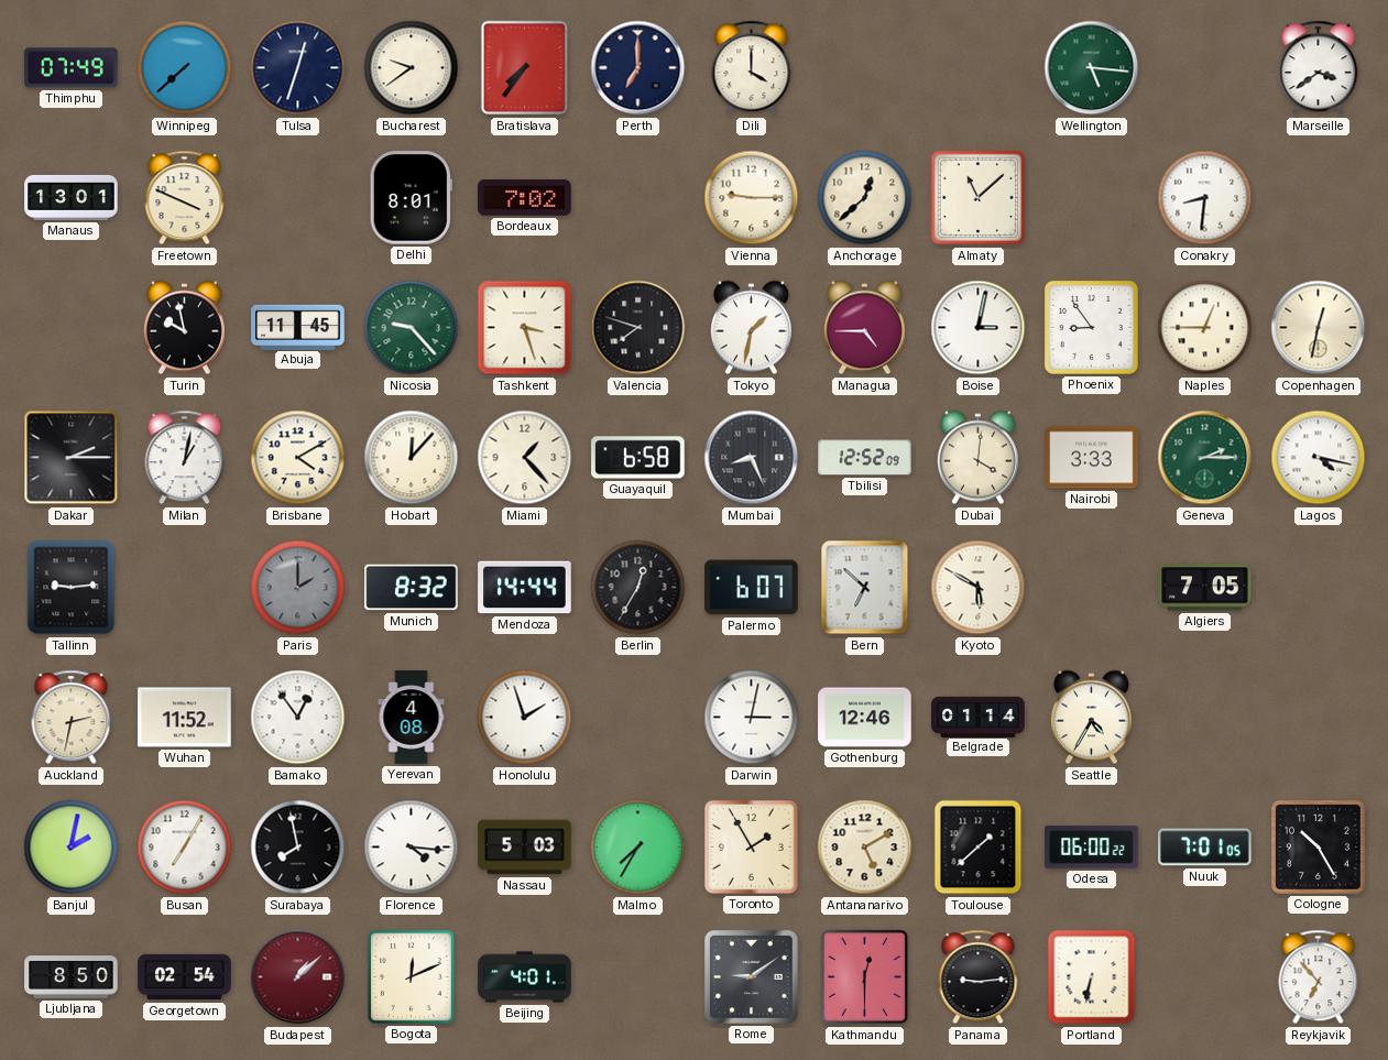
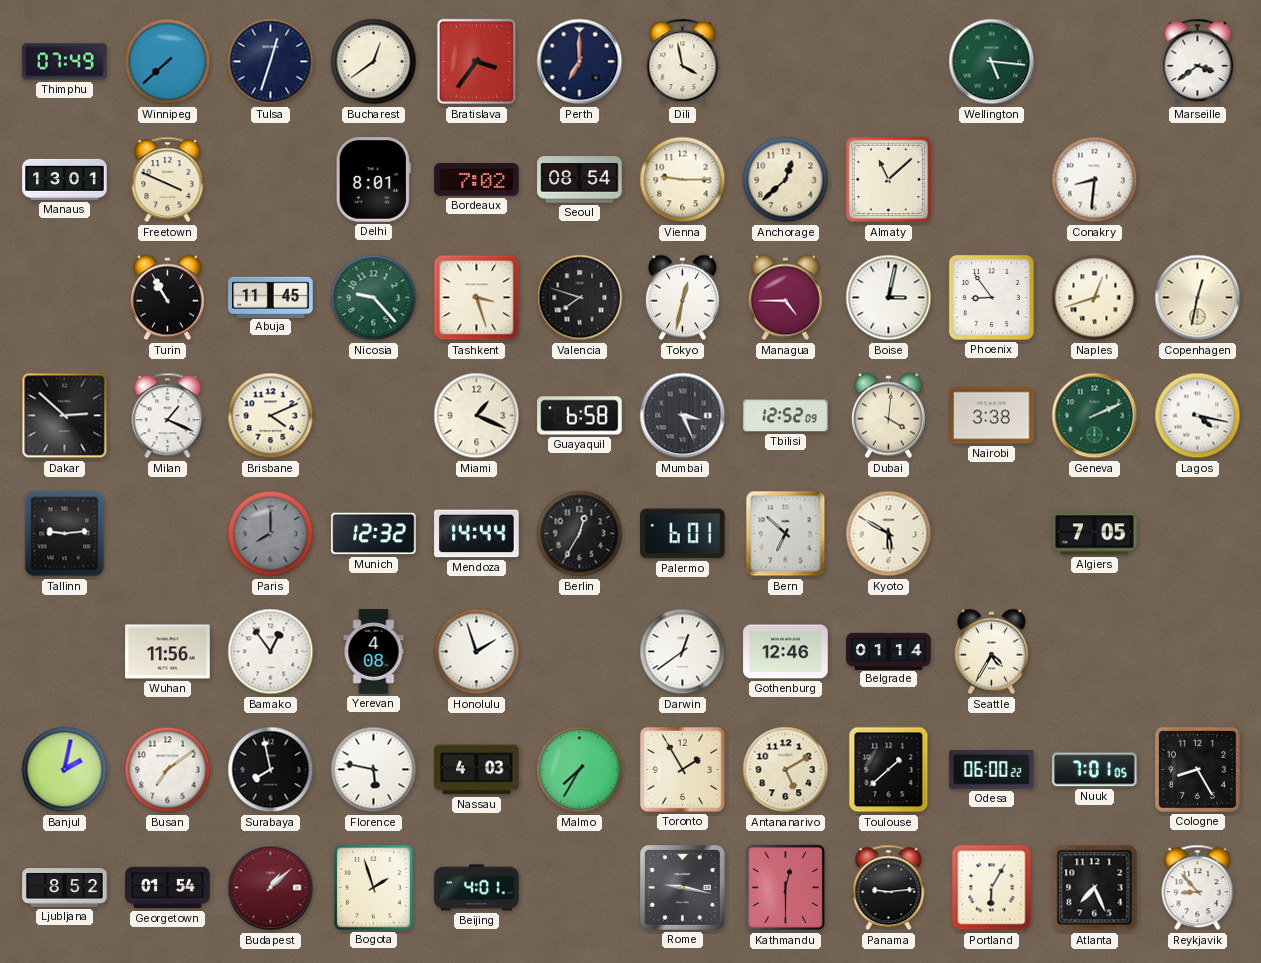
Bucharest: 9:39 -> 12:39
Bratislava: 7:36 -> 3:36
Dili: 4:00 -> 3:58
Seoul: none -> 08:54
Turin: 9:58 -> 10:55
Tokyo: 1:32 -> 12:32
Naples: 12:45 -> 12:42
Dakar: 2:15 -> 2:52
Milan: 1:02 -> 1:19
Brisbane: 4:10 -> 4:11
Hobart: 12:07 -> none
Miami: 1:23 -> 1:19
Mumbai: 8:26 -> 3:26
Nairobi: 3:33 -> 3:38
Geneva: 2:15 -> 2:11
Paris: 2:00 -> 8:00
Munich: 8:32 -> 12:32
Palermo: 6:07 -> 6:01
Auckland: 2:32 -> none
Wuhan: 11:52 -> 11:56
Darwin: 3:02 -> 12:39
Busan: 7:05 -> 7:09
Florence: 4:16 -> 5:47
Nassau: 5:03 -> 4:03
Cologne: 10:25 -> 8:25
Ljubljana: 8:50 -> 8:52
Georgetown: 02:54 -> 01:54
Bogota: 12:11 -> 1:57
Rome: 9:09 -> 9:17
Portland: 6:32 -> 6:05
Atlanta: none -> 7:26
Reykjavik: 6:53 -> 8:53
